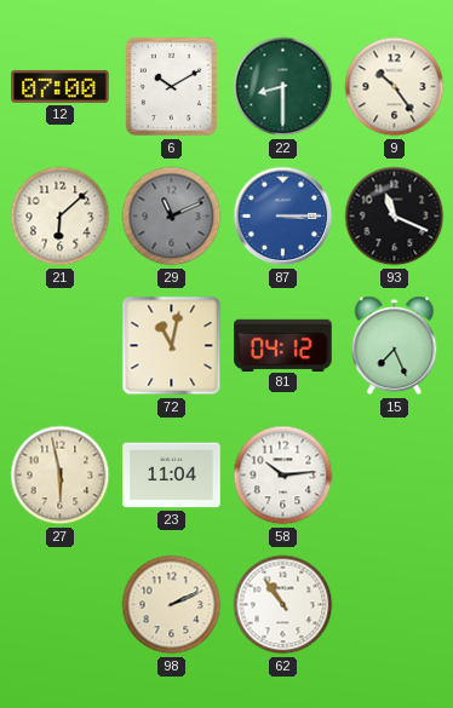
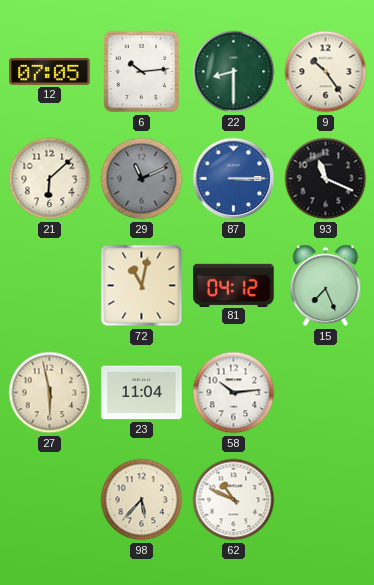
12: 07:00 -> 07:05
6: 10:10 -> 10:14
98: 2:11 -> 5:37
62: 10:54 -> 10:49
